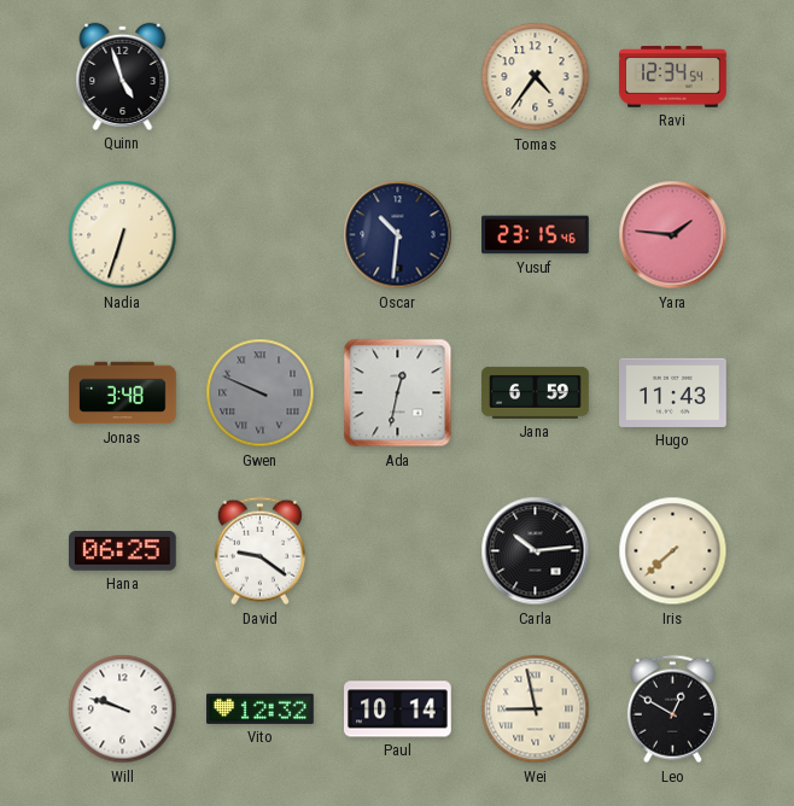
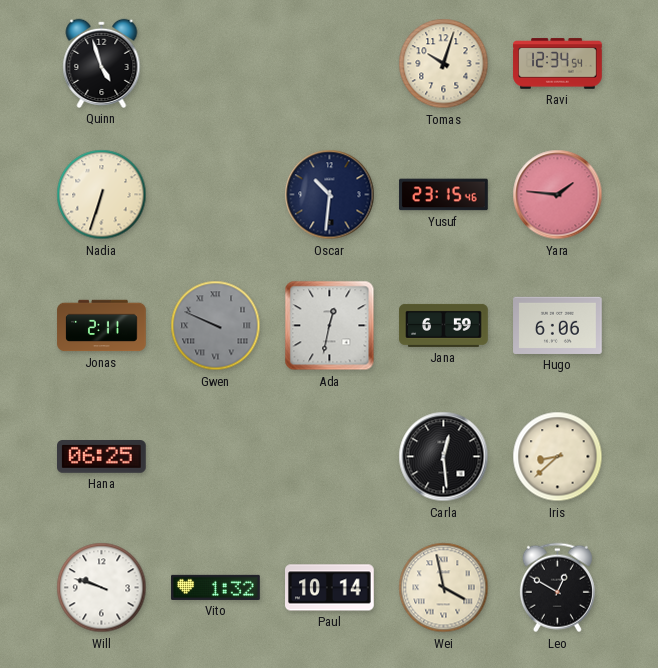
Tomas: 4:36 -> 10:03
Jonas: 3:48 -> 2:11
Hugo: 11:43 -> 6:06
David: 9:21 -> none
Carla: 10:14 -> 12:29
Iris: 7:38 -> 8:38
Vito: 12:32 -> 1:32
Wei: 8:58 -> 3:58
